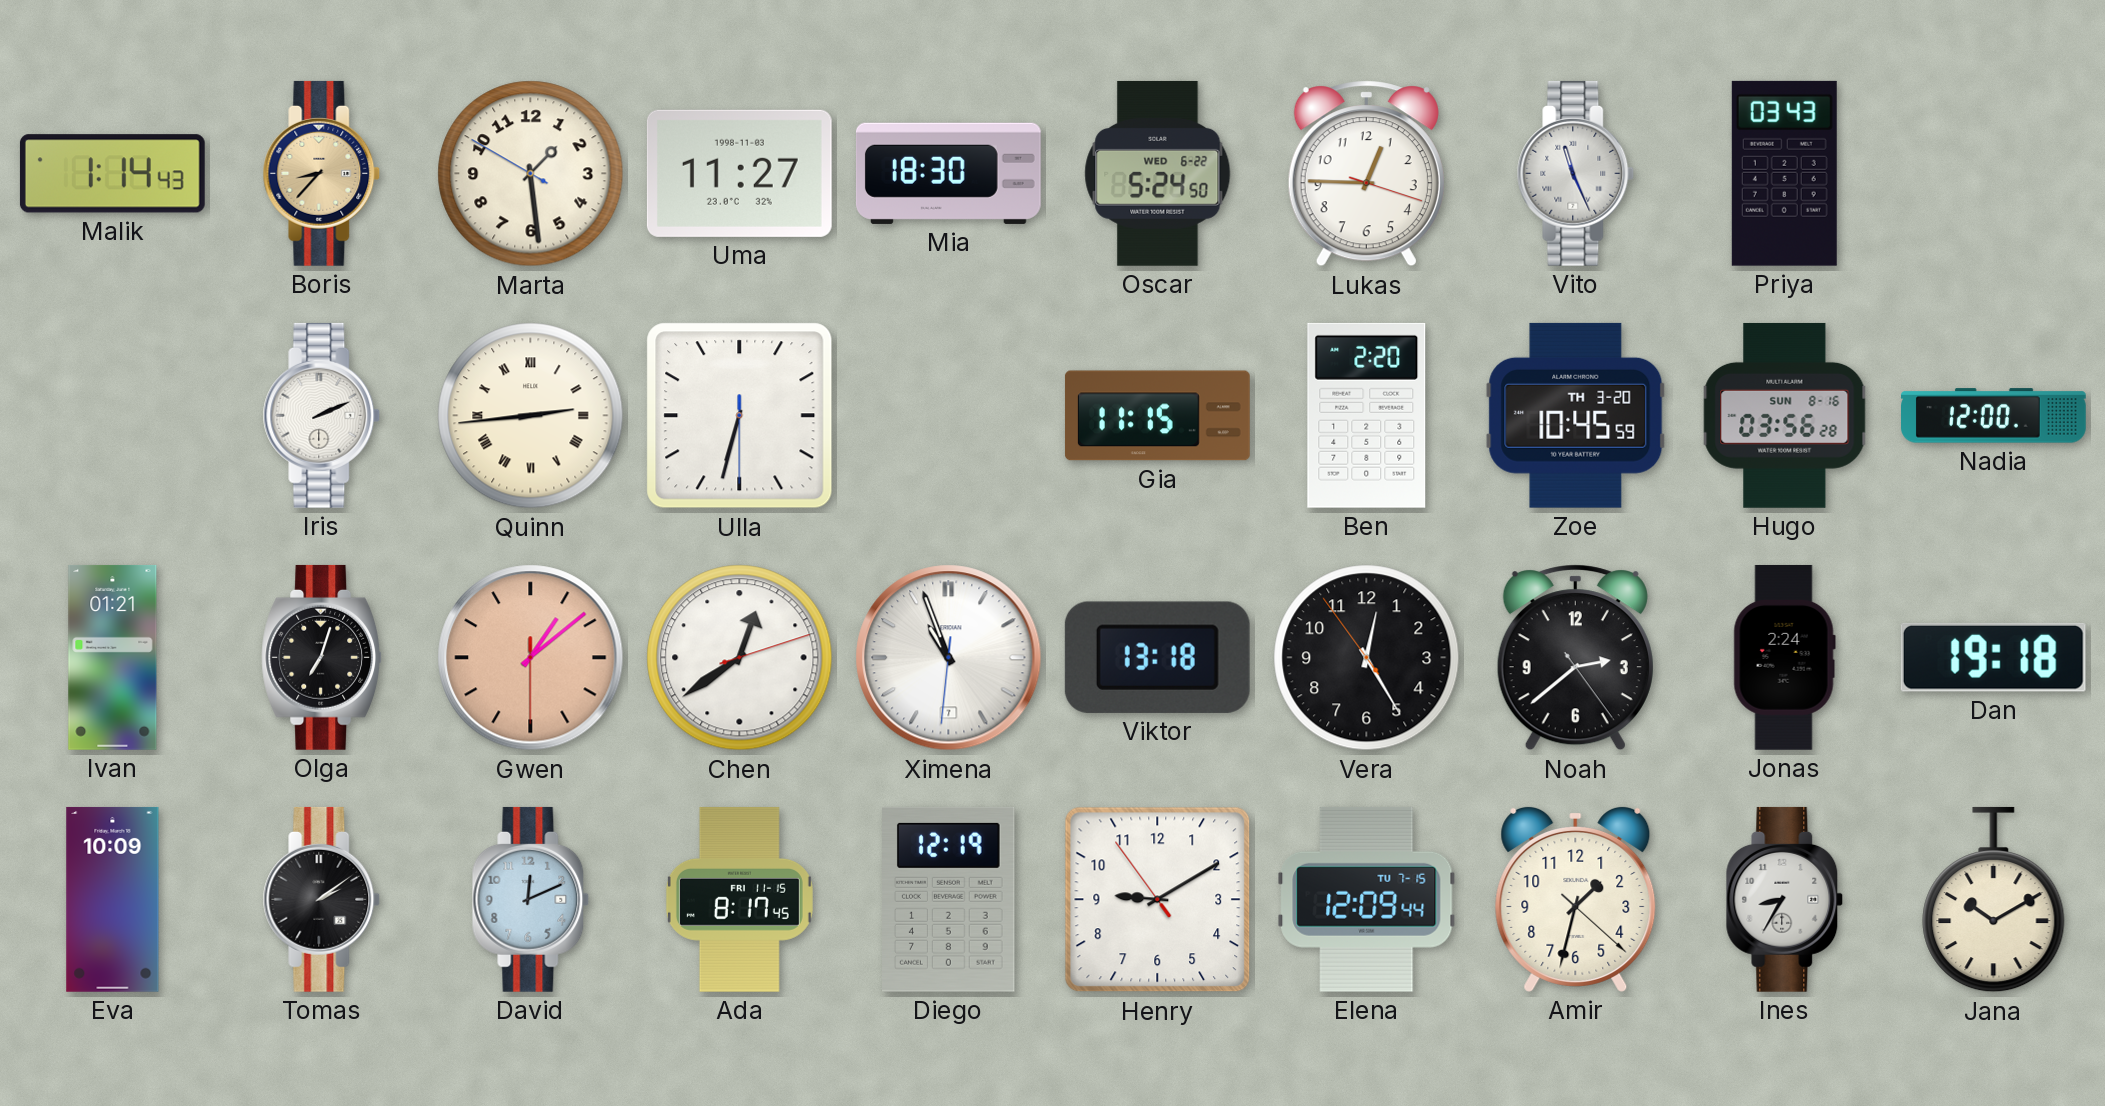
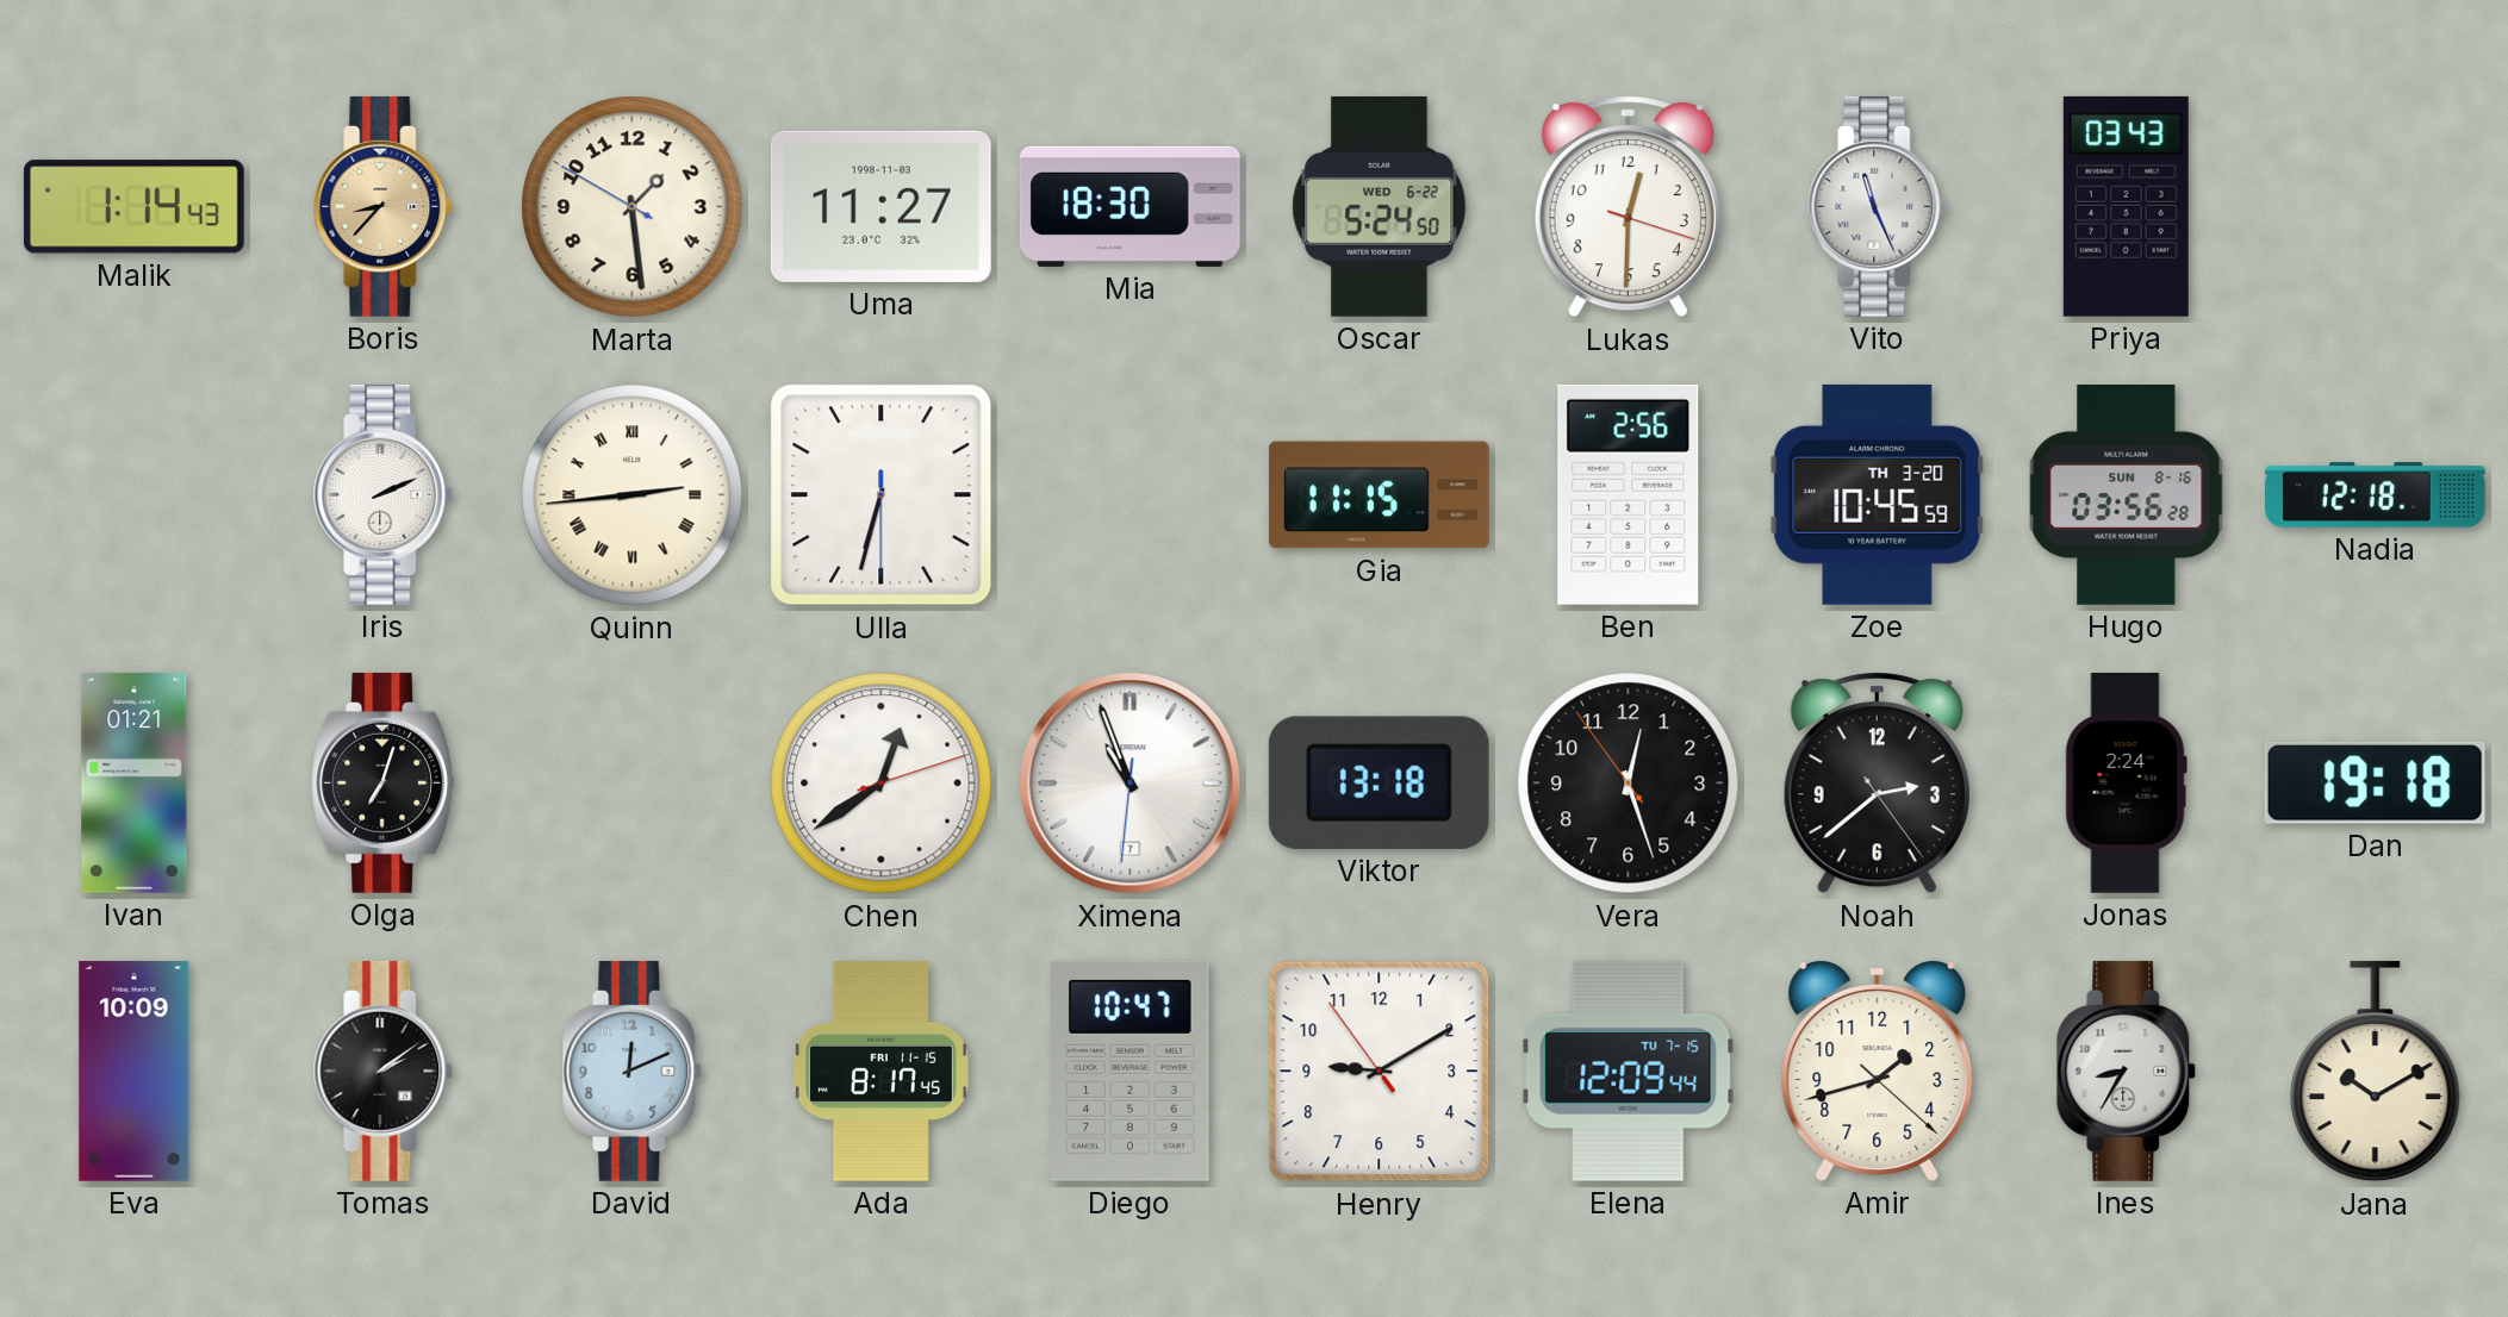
Lukas: 12:45 -> 12:30
Ben: 2:20 -> 2:56
Nadia: 12:00 -> 12:18
Gwen: 1:08 -> none
Vera: 12:24 -> 12:26
Diego: 12:19 -> 10:47
Amir: 1:32 -> 1:42
